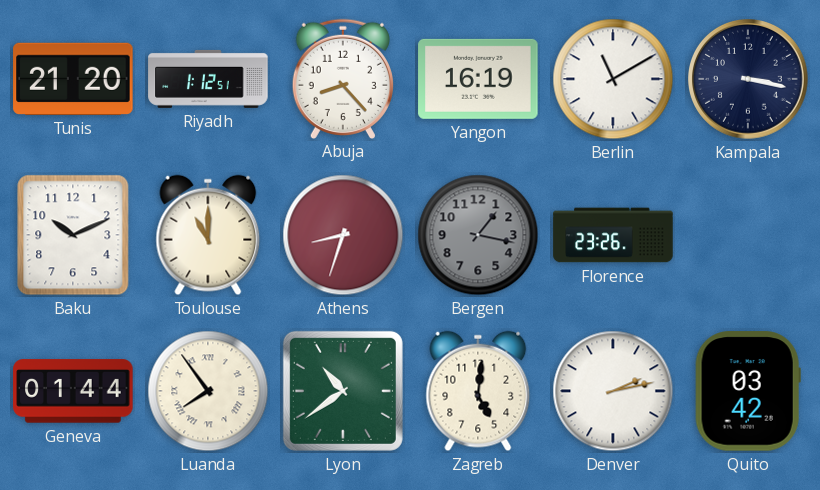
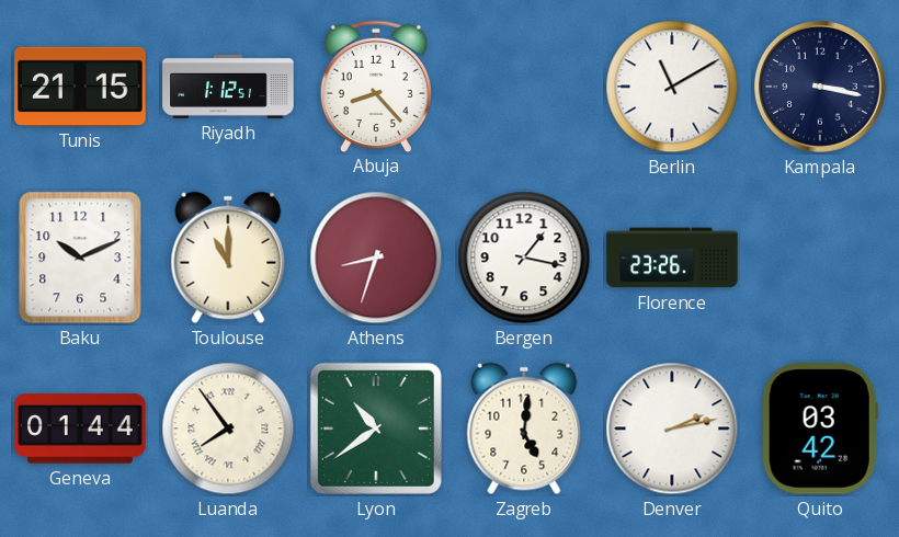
Tunis: 21:20 -> 21:15
Yangon: 16:19 -> none
Bergen dial: grey -> white
